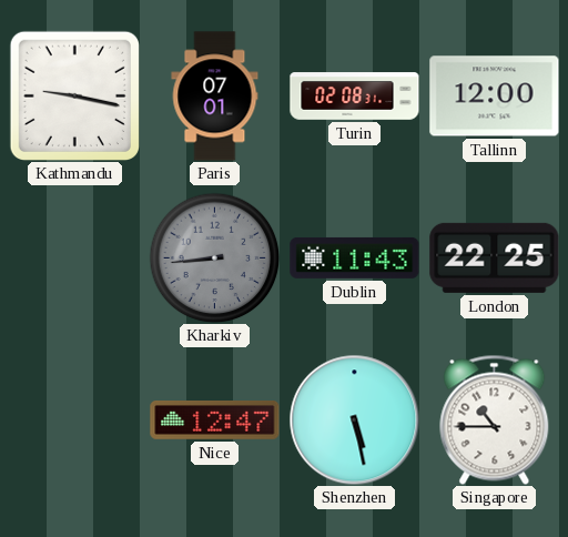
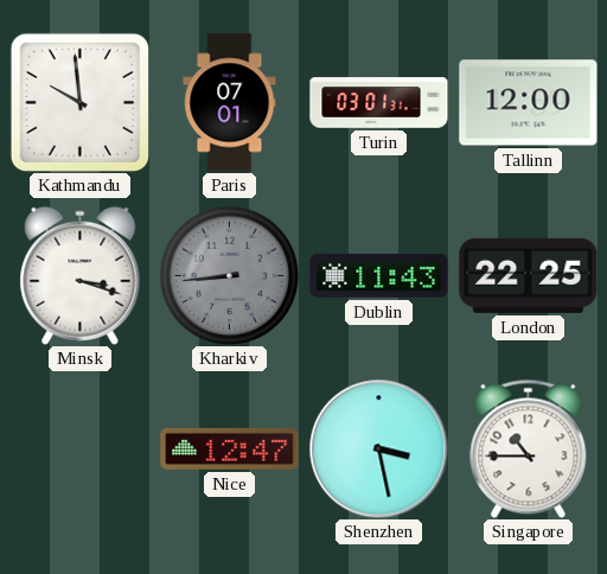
Kathmandu: 9:17 -> 9:59
Turin: 02:08 -> 03:01
Minsk: none -> 3:18
Shenzhen: 5:28 -> 3:28
